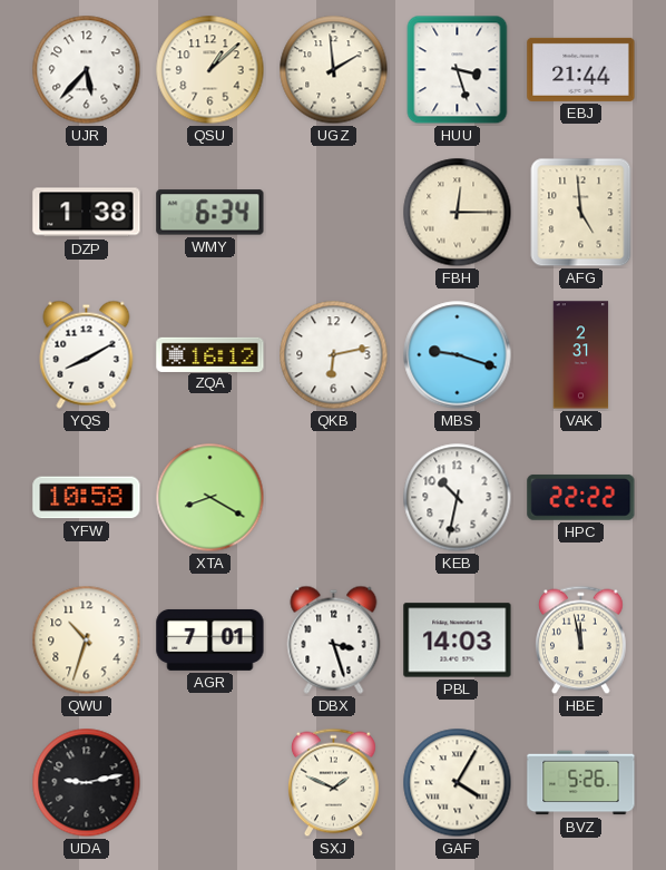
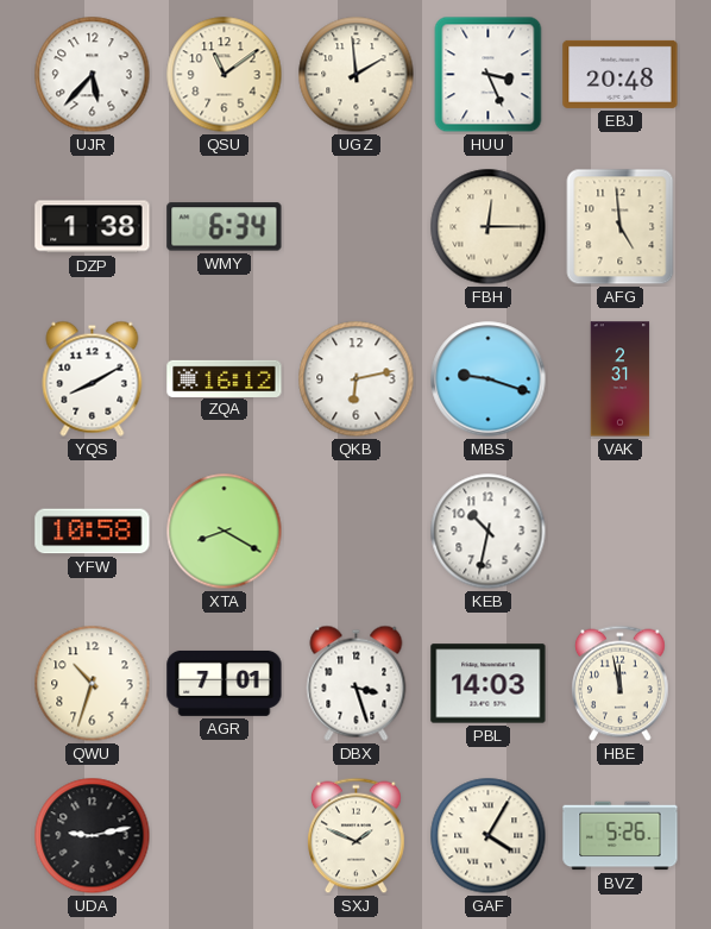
QSU: 1:08 -> 11:09
HUU: 3:27 -> 3:26
EBJ: 21:44 -> 20:48
HPC: 22:22 -> none
